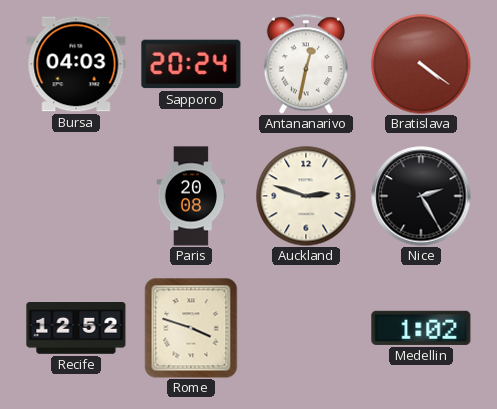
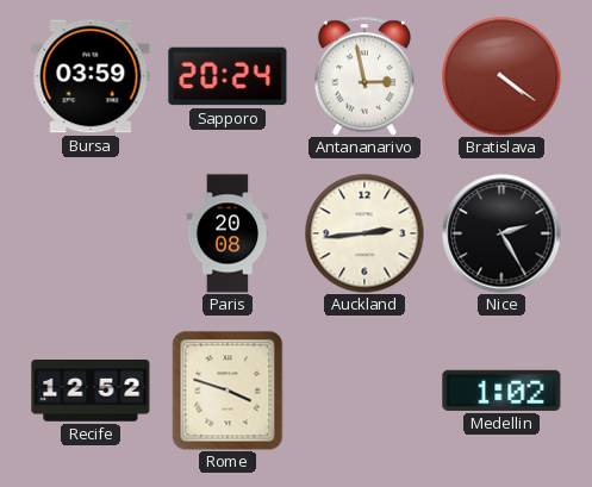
Bursa: 04:03 -> 03:59
Antananarivo: 12:32 -> 2:58
Auckland: 2:48 -> 2:44
